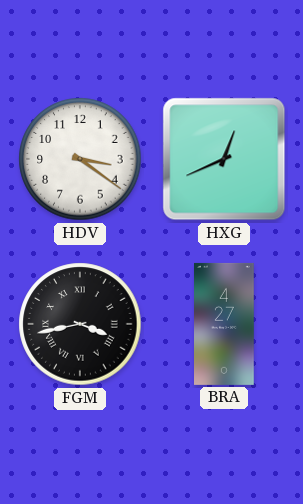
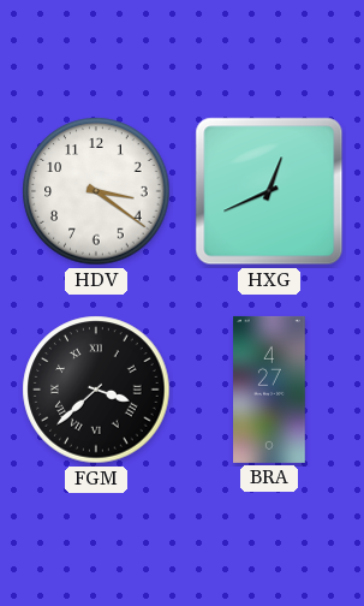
FGM: 3:43 -> 3:38
